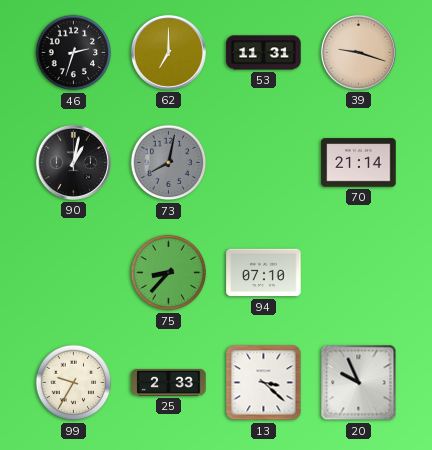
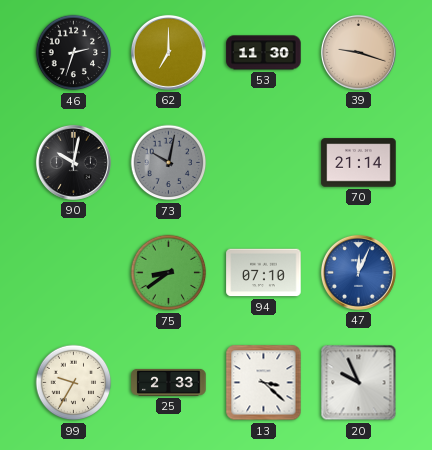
53: 11:31 -> 11:30
90: 1:02 -> 10:02
73: 8:02 -> 10:02
75: 8:37 -> 8:39
47: none -> 12:04
